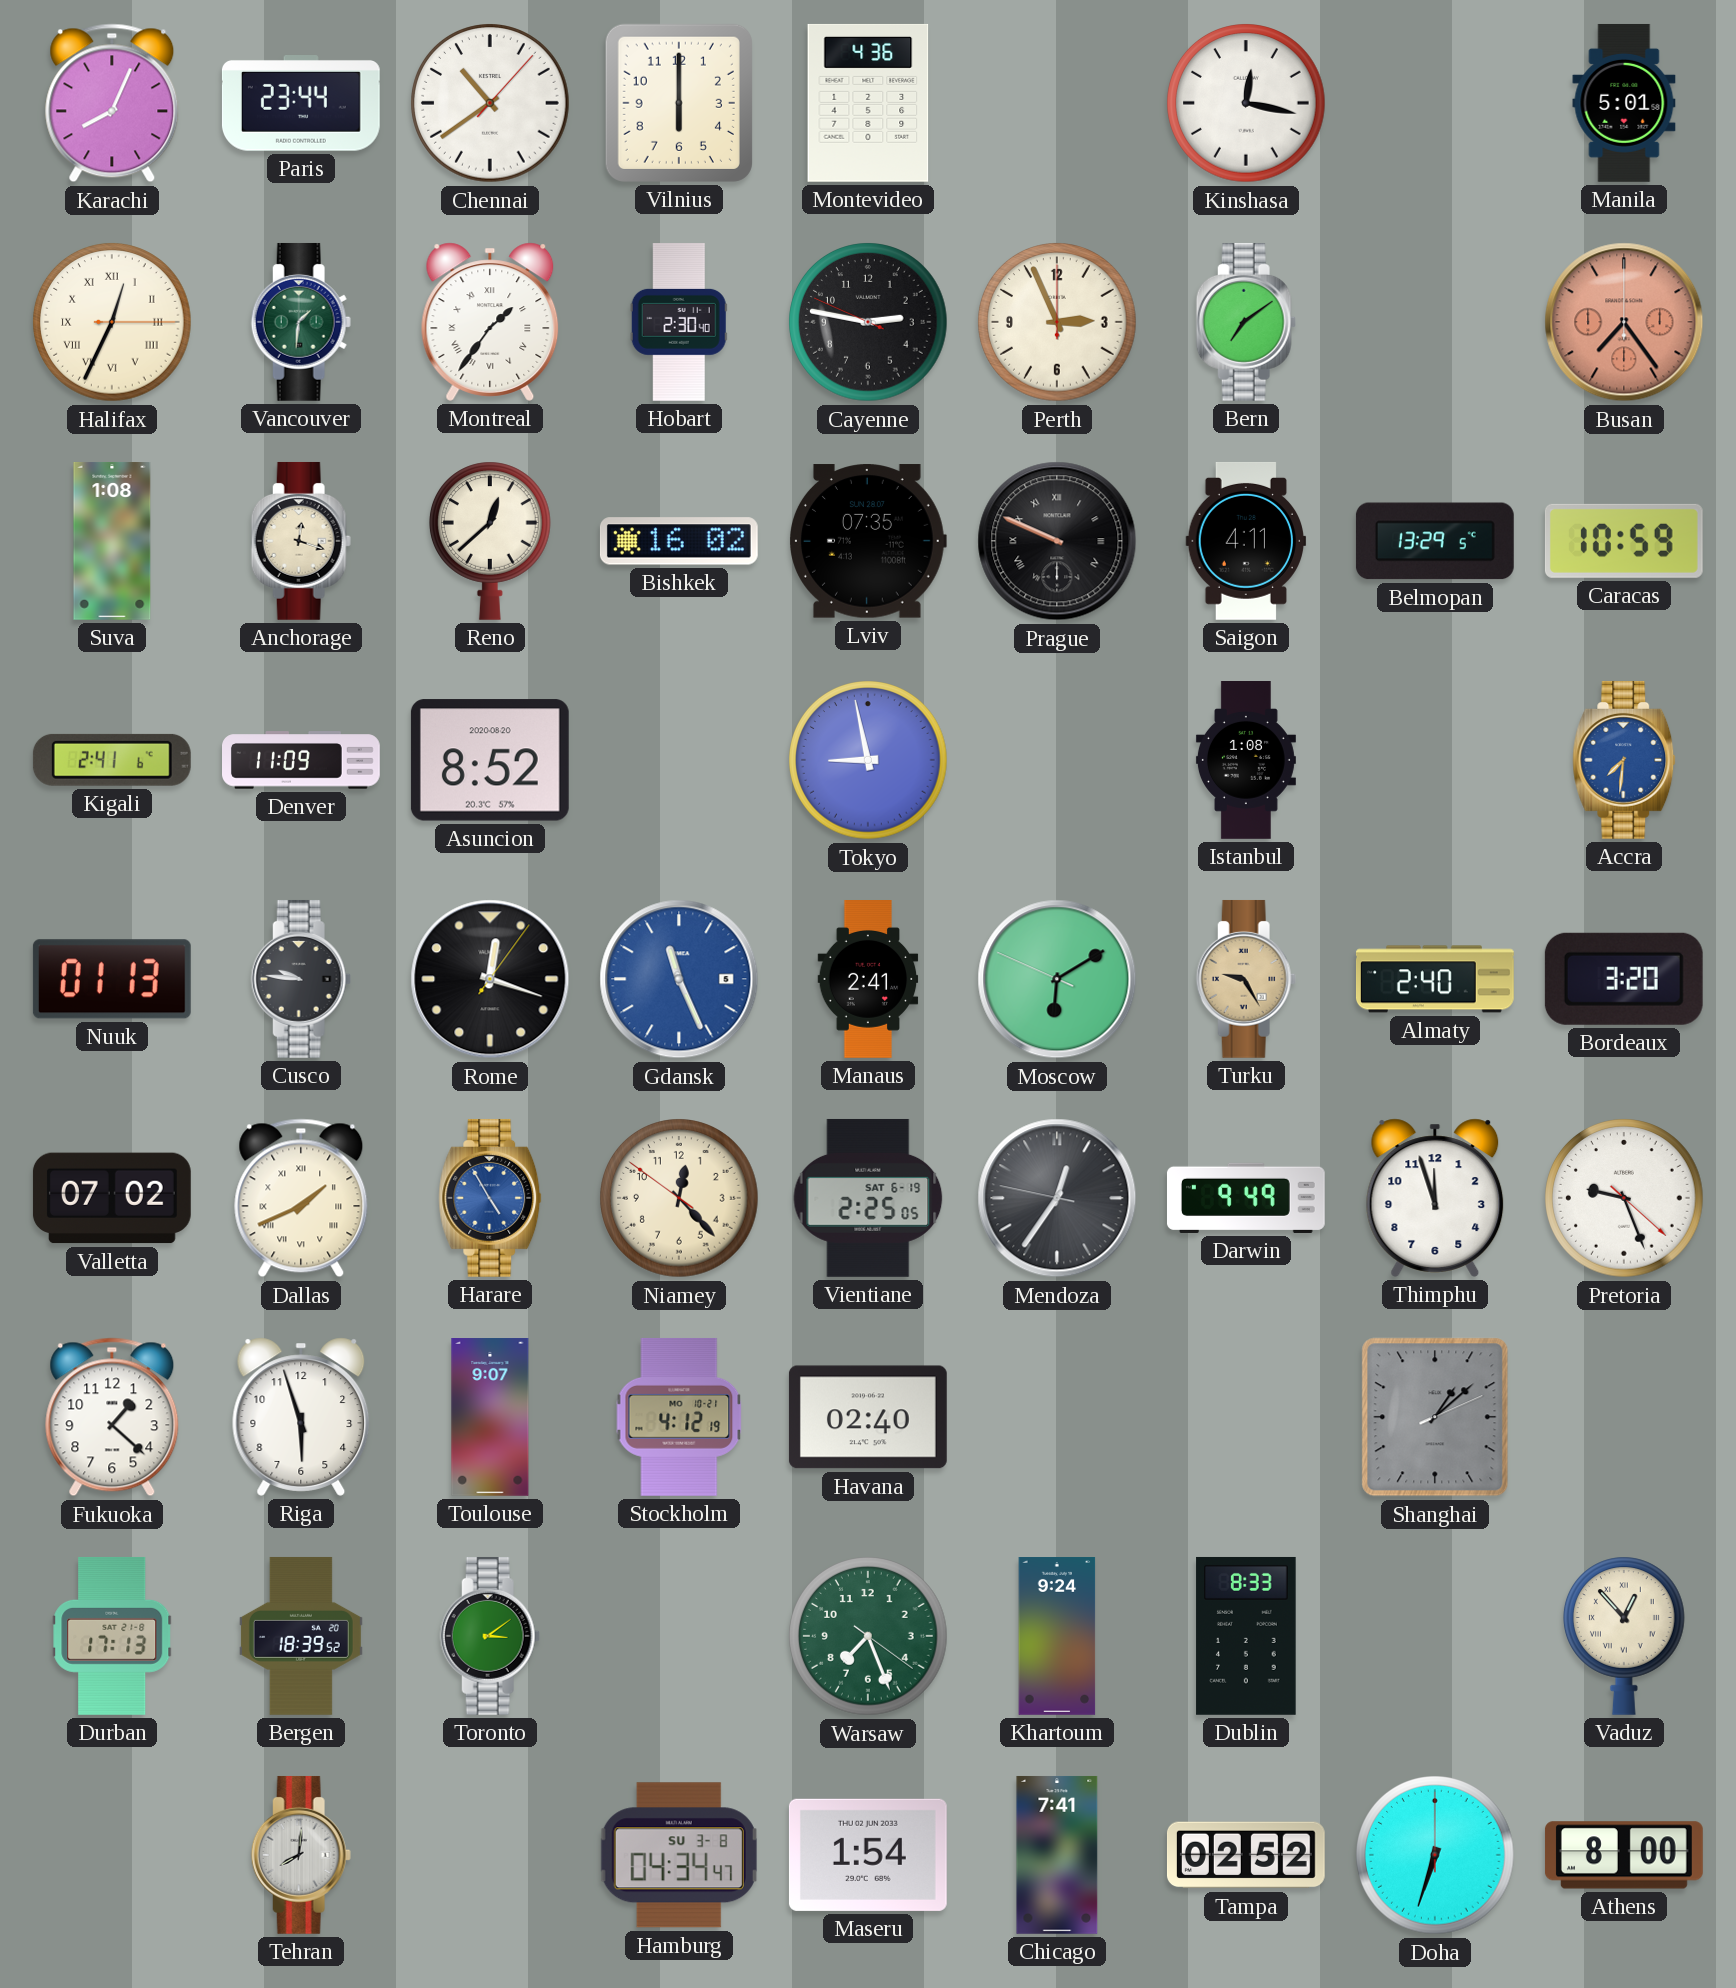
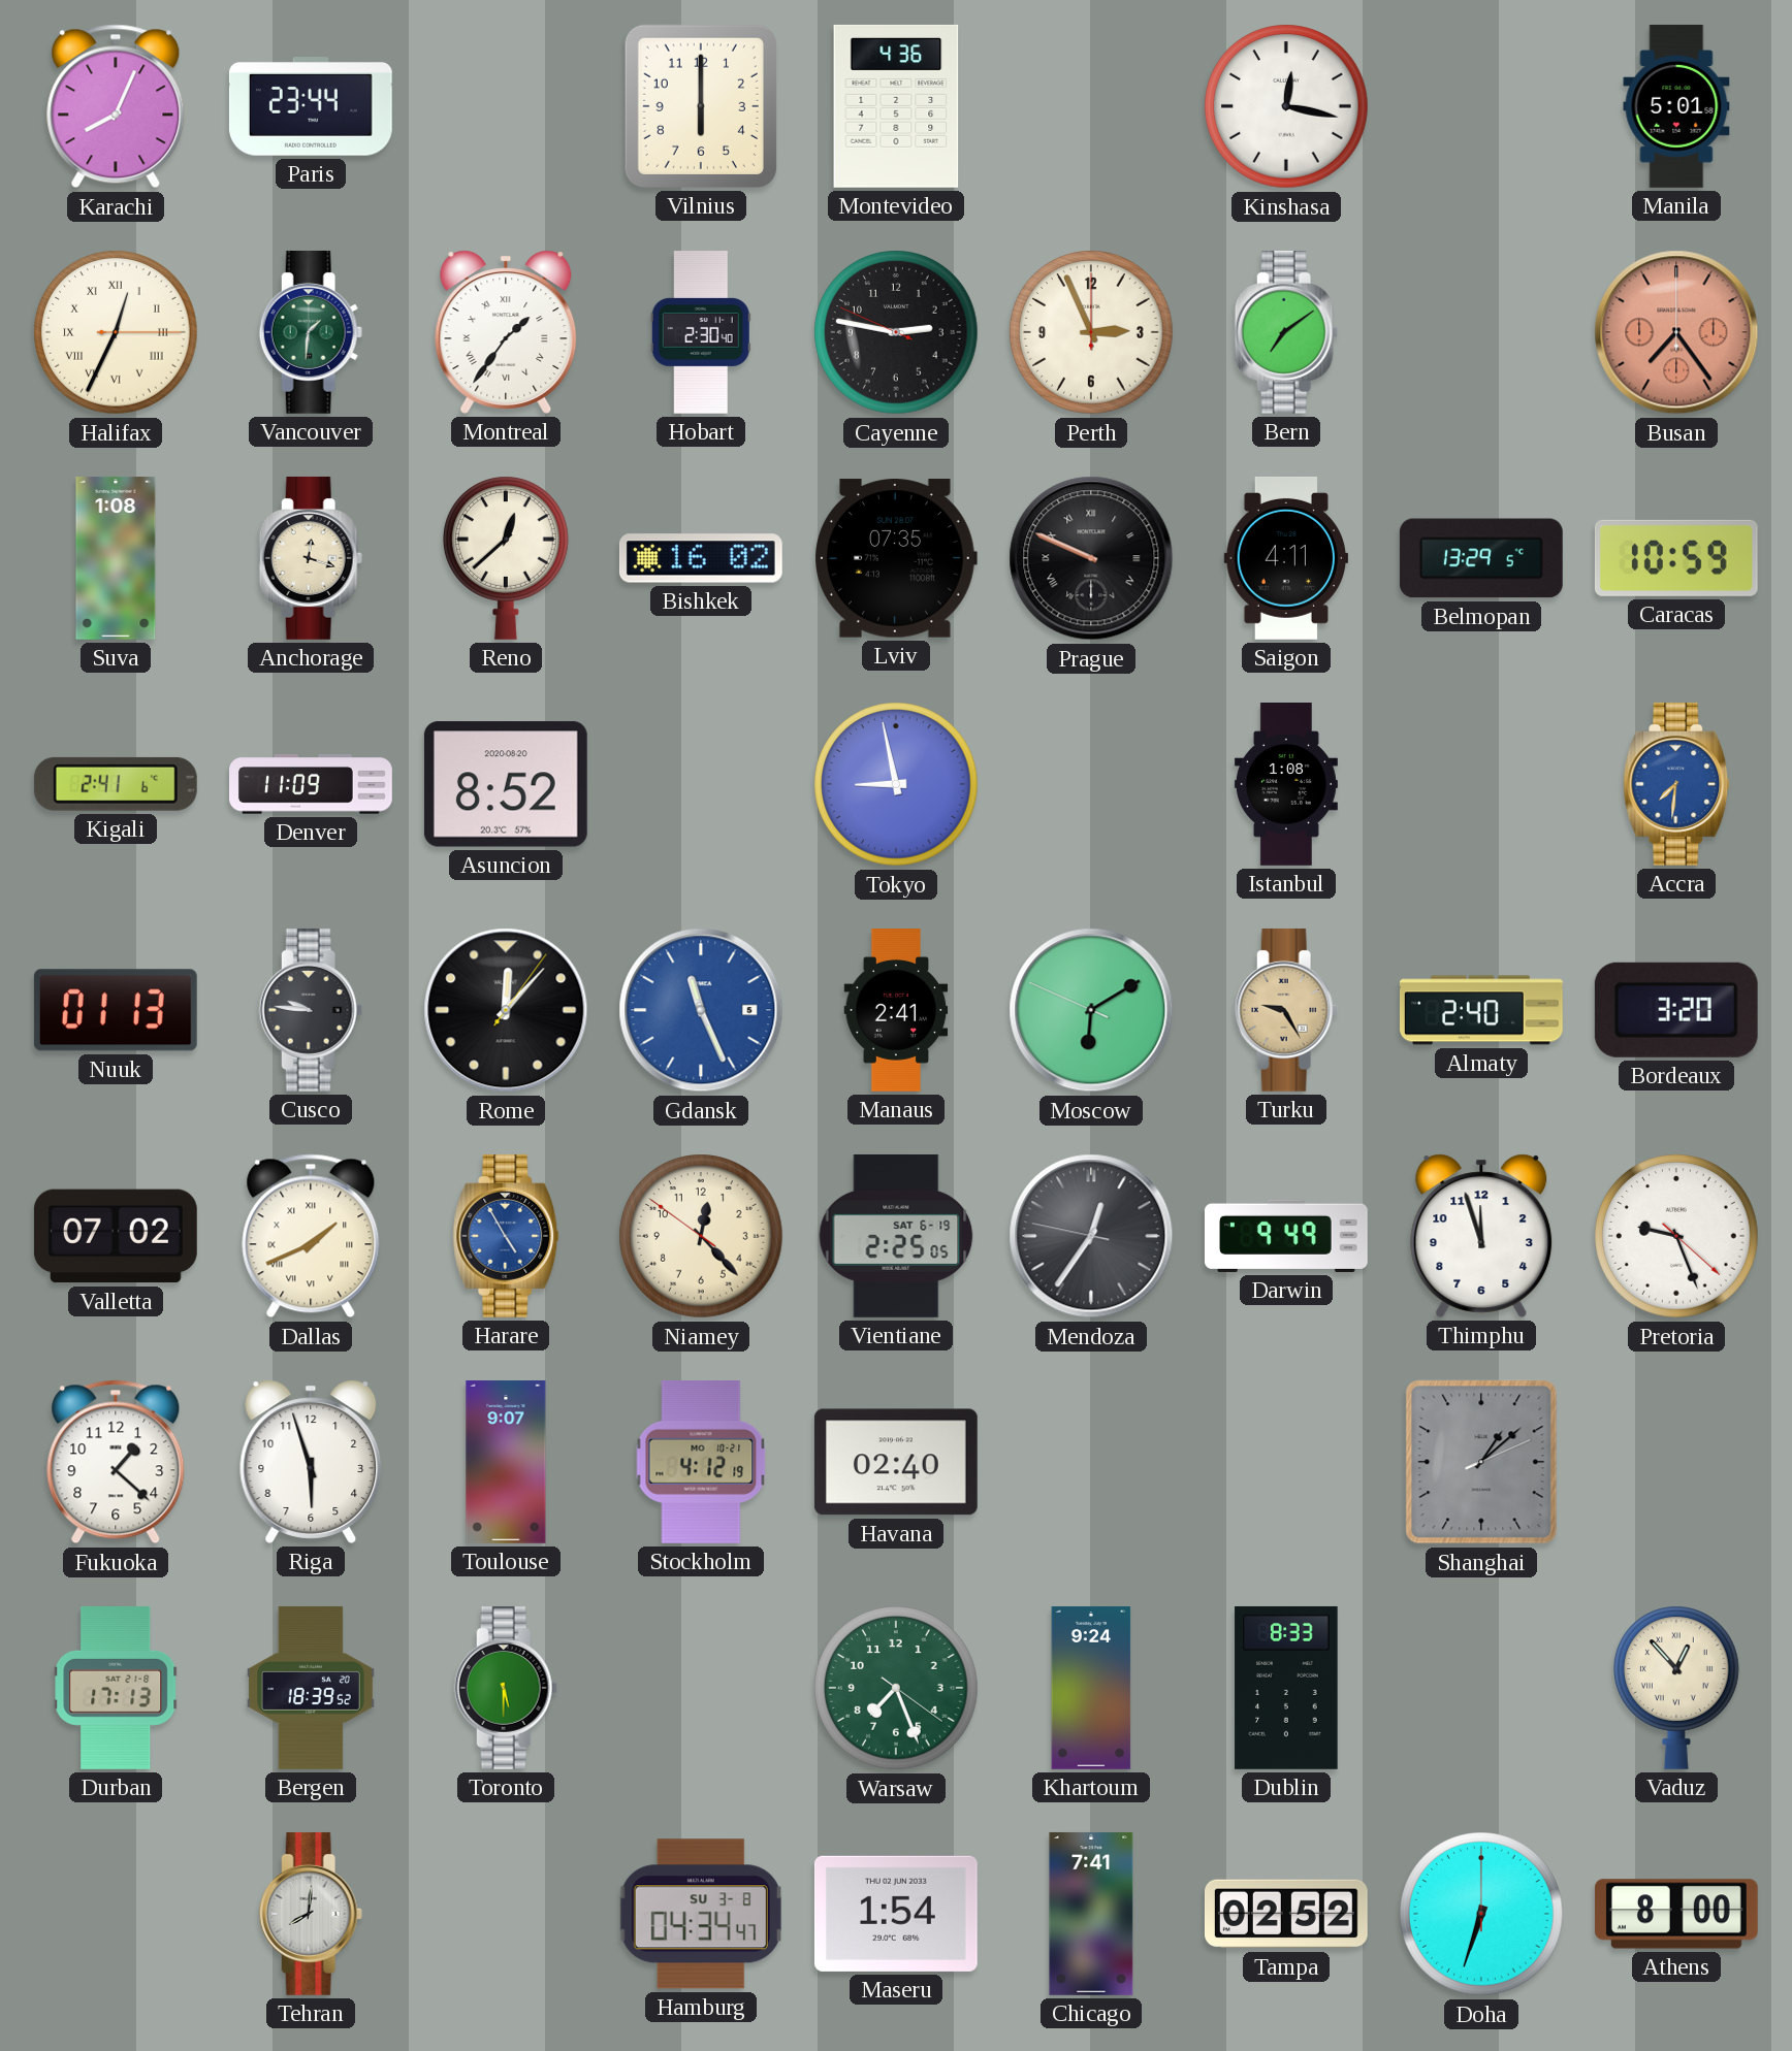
Chennai: 10:39 -> none
Rome: 12:18 -> 12:07
Toronto: 3:09 -> 5:30
